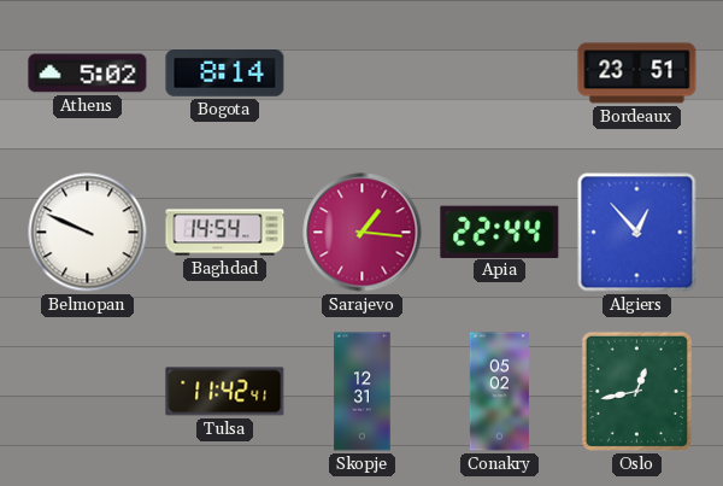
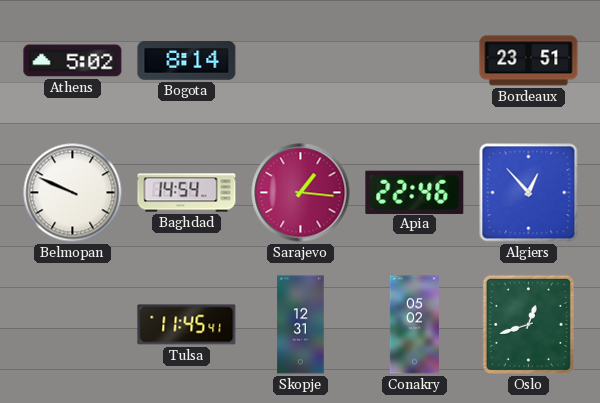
Apia: 22:44 -> 22:46
Tulsa: 11:42 -> 11:45
Oslo: 12:43 -> 12:42
